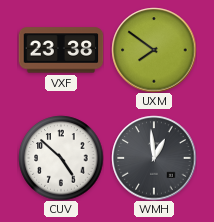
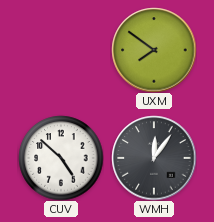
VXF: 23:38 -> none
WMH: 12:59 -> 12:06
